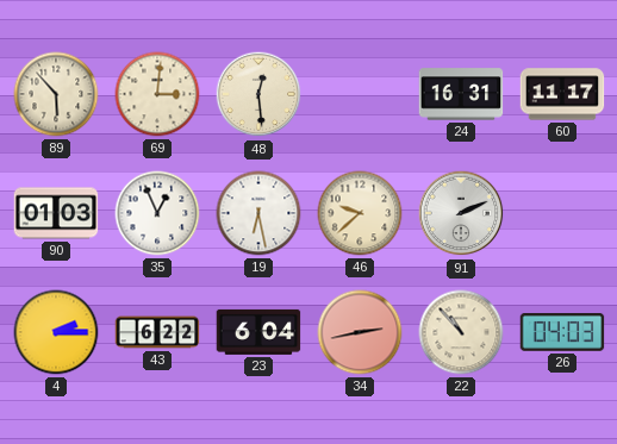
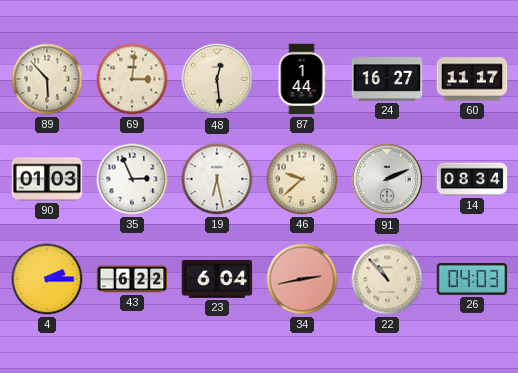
87: none -> 1:44
24: 16:31 -> 16:27
35: 12:56 -> 2:56
14: none -> 08:34
